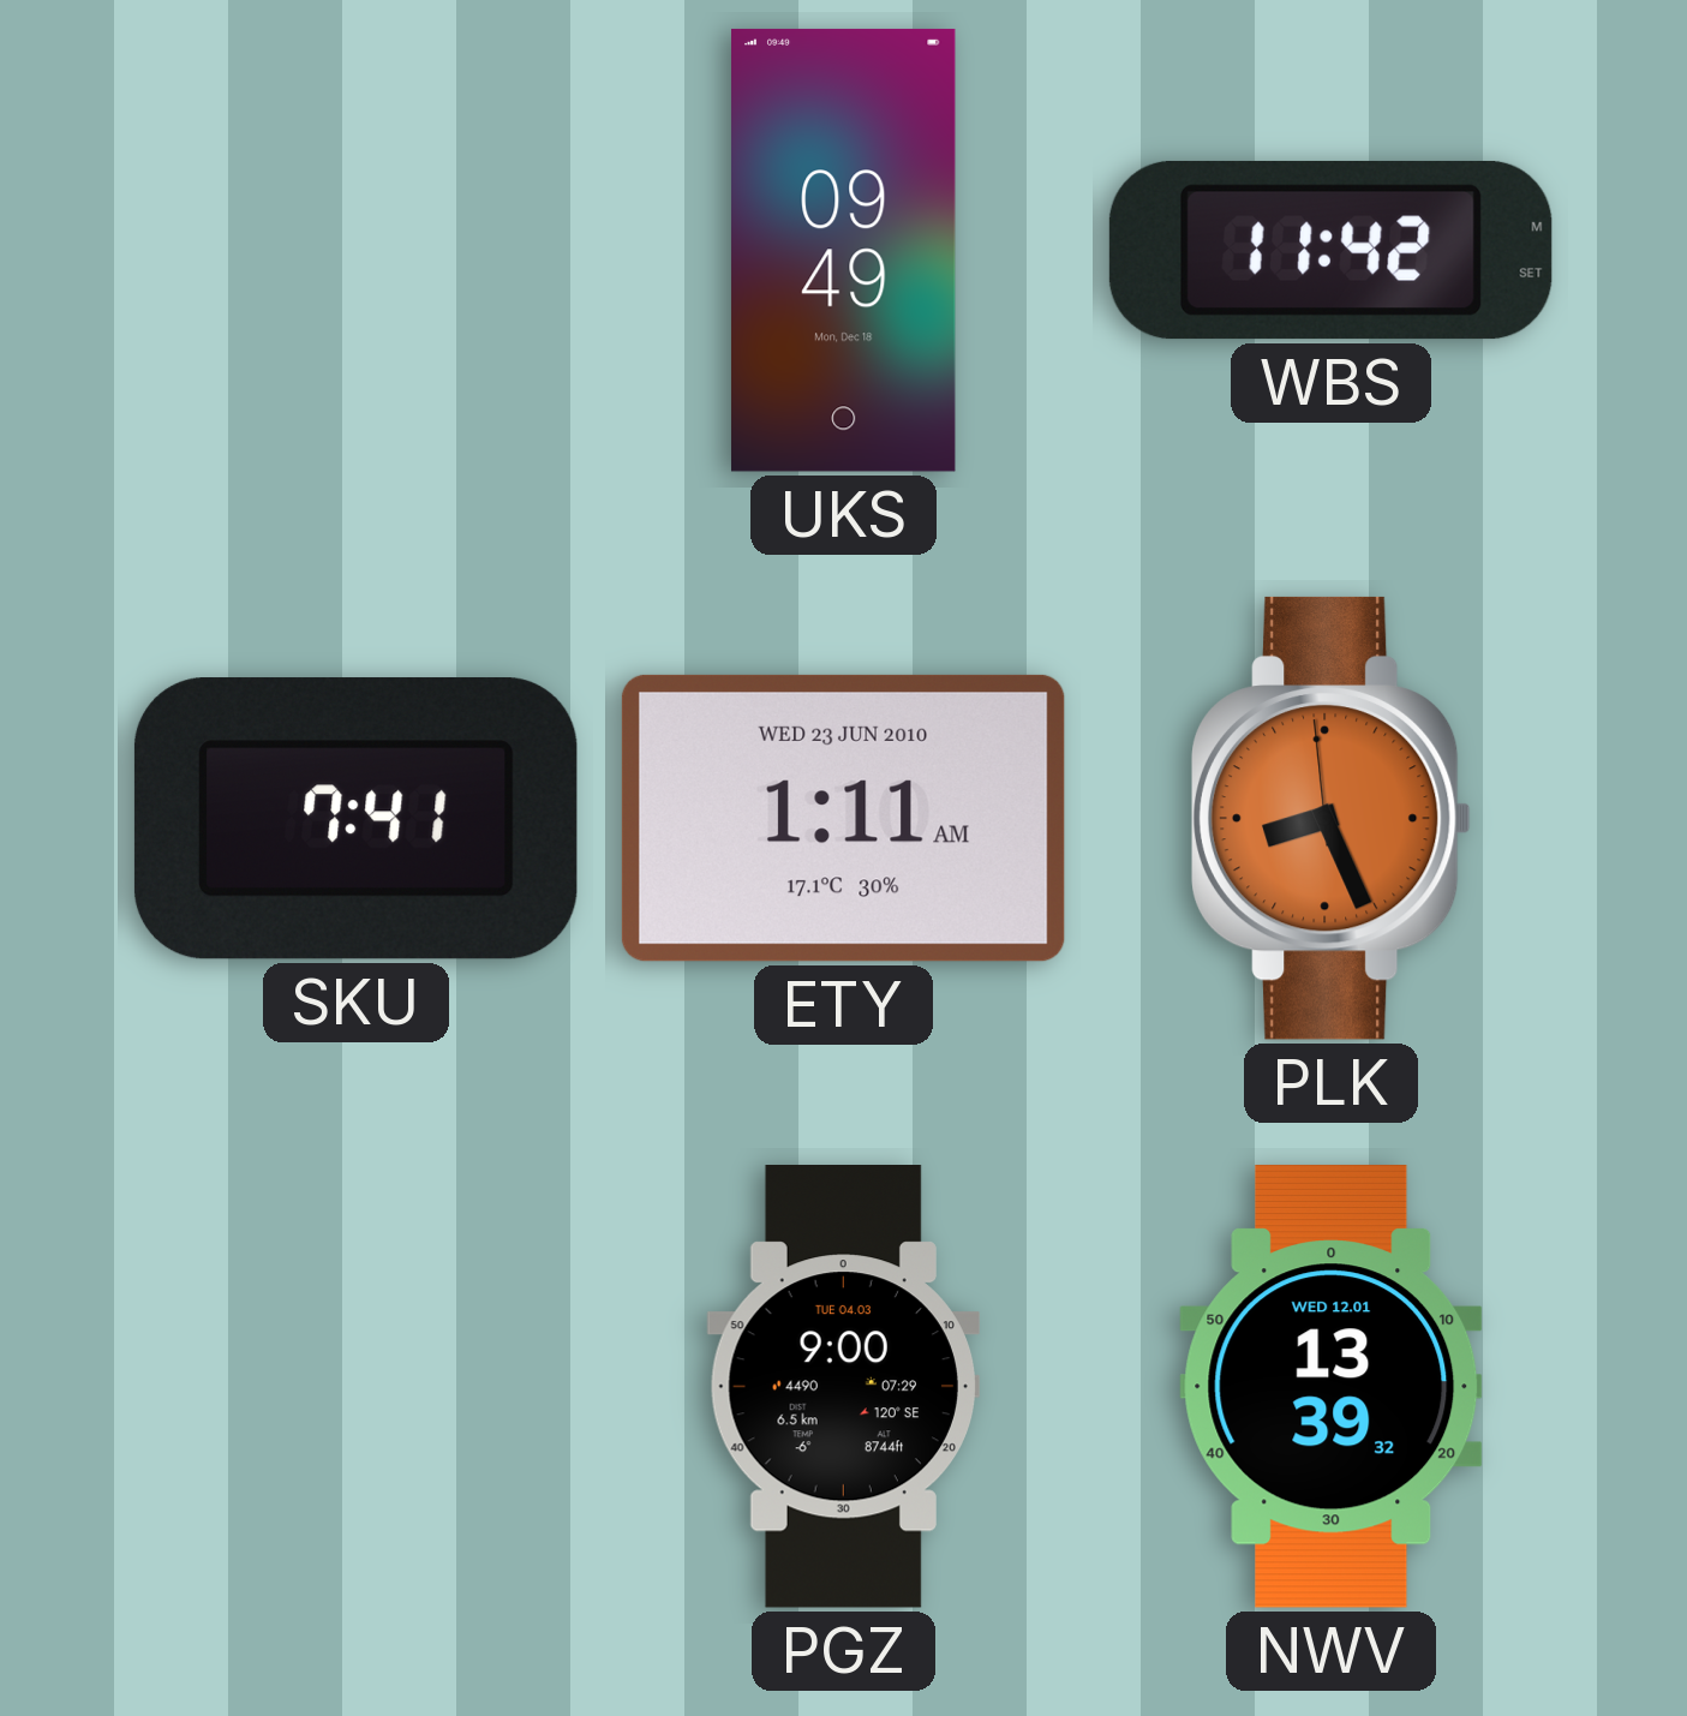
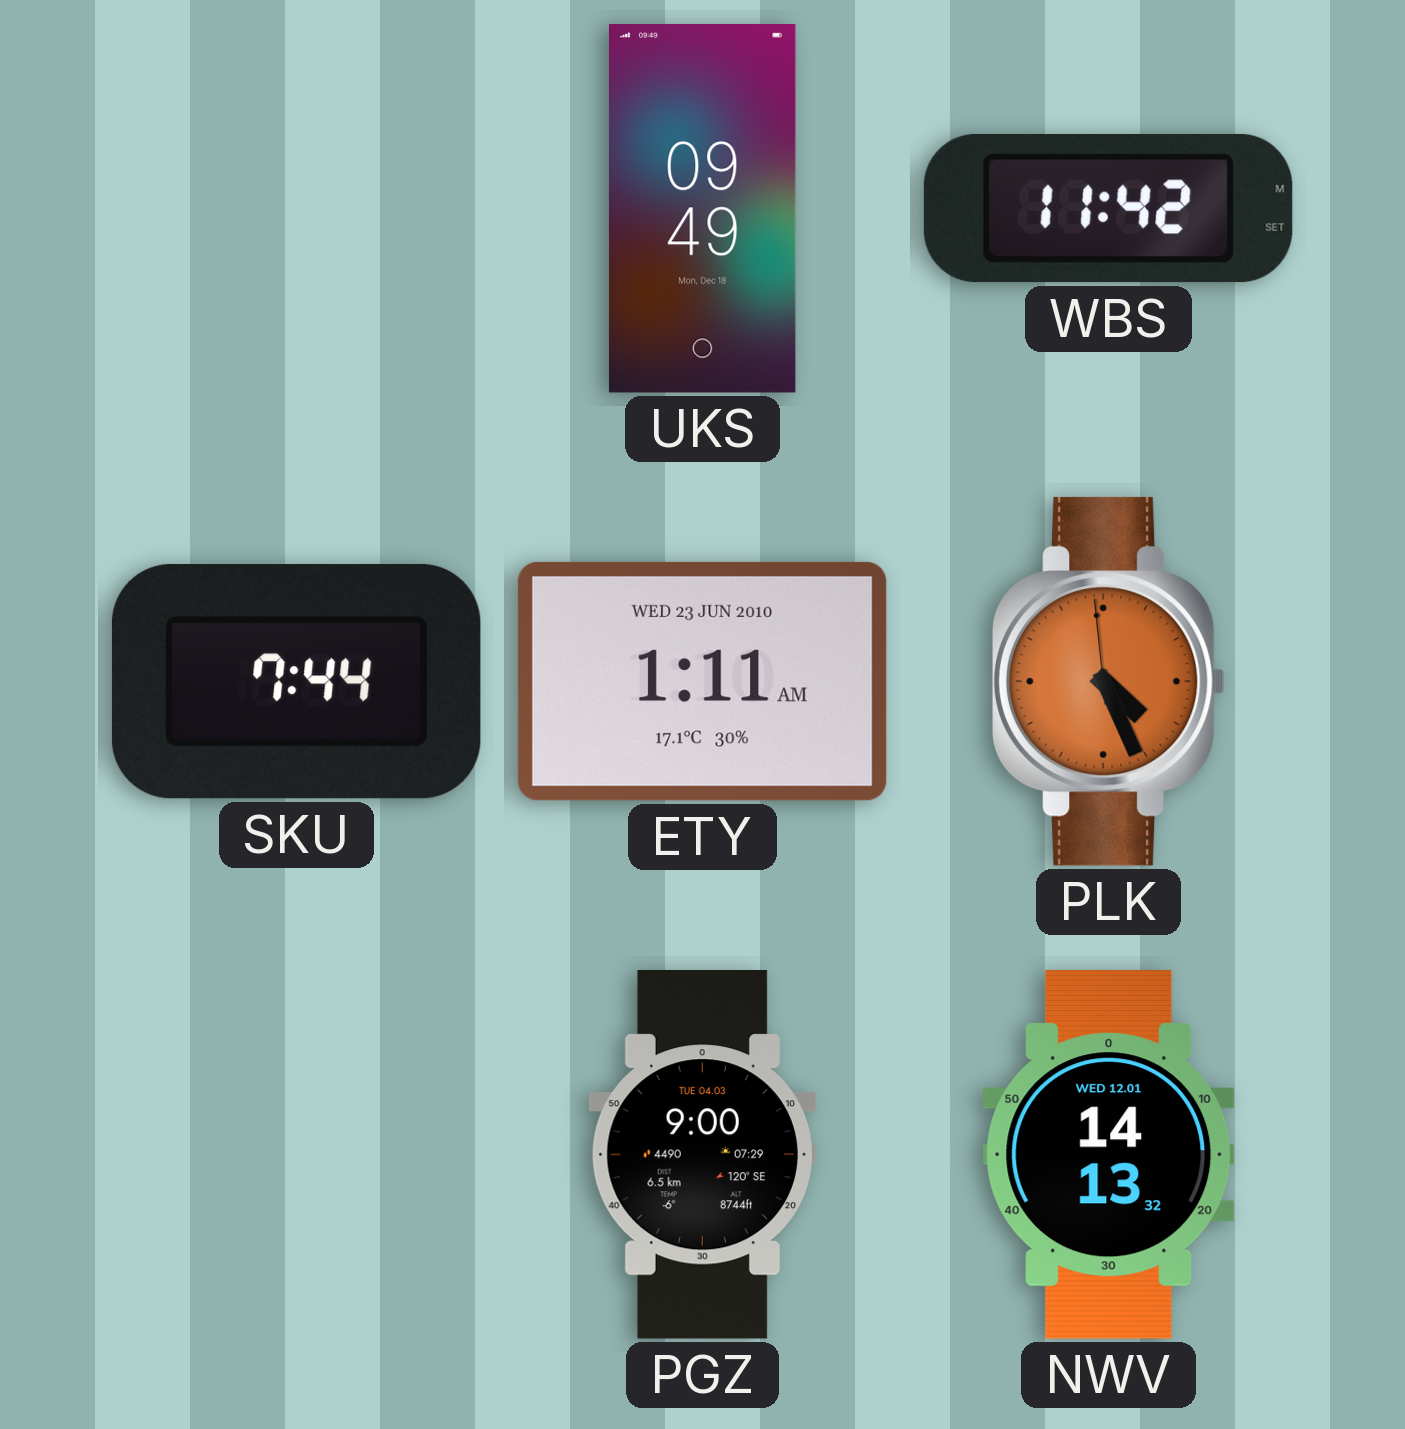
SKU: 7:41 -> 7:44
PLK: 8:25 -> 4:25
NWV: 13:39 -> 14:13
